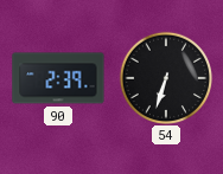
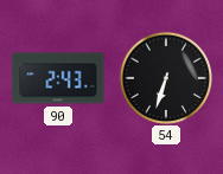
90: 2:39 -> 2:43
